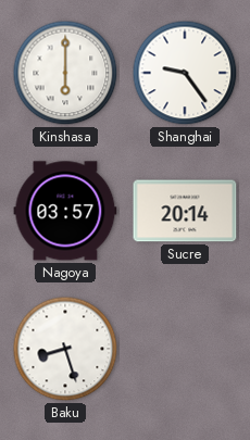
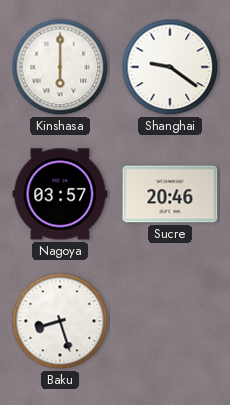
Shanghai: 9:24 -> 9:21
Sucre: 20:14 -> 20:46
